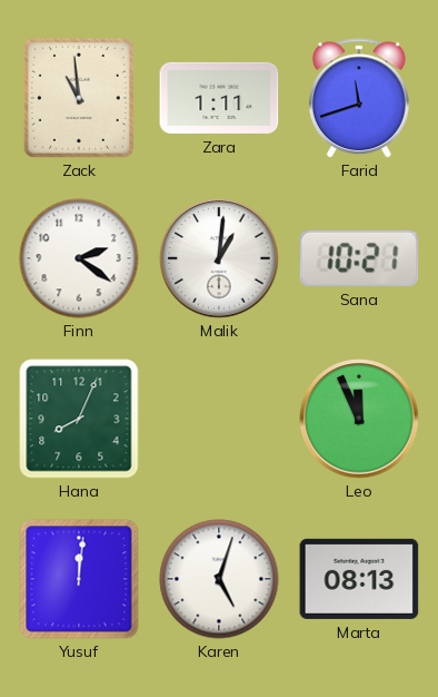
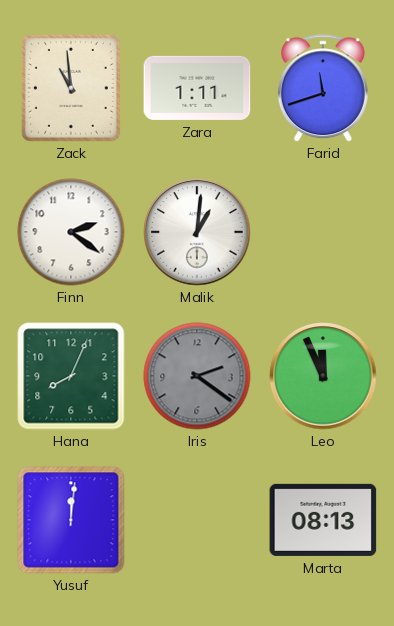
Sana: 10:21 -> none
Iris: none -> 2:21
Karen: 5:03 -> none
